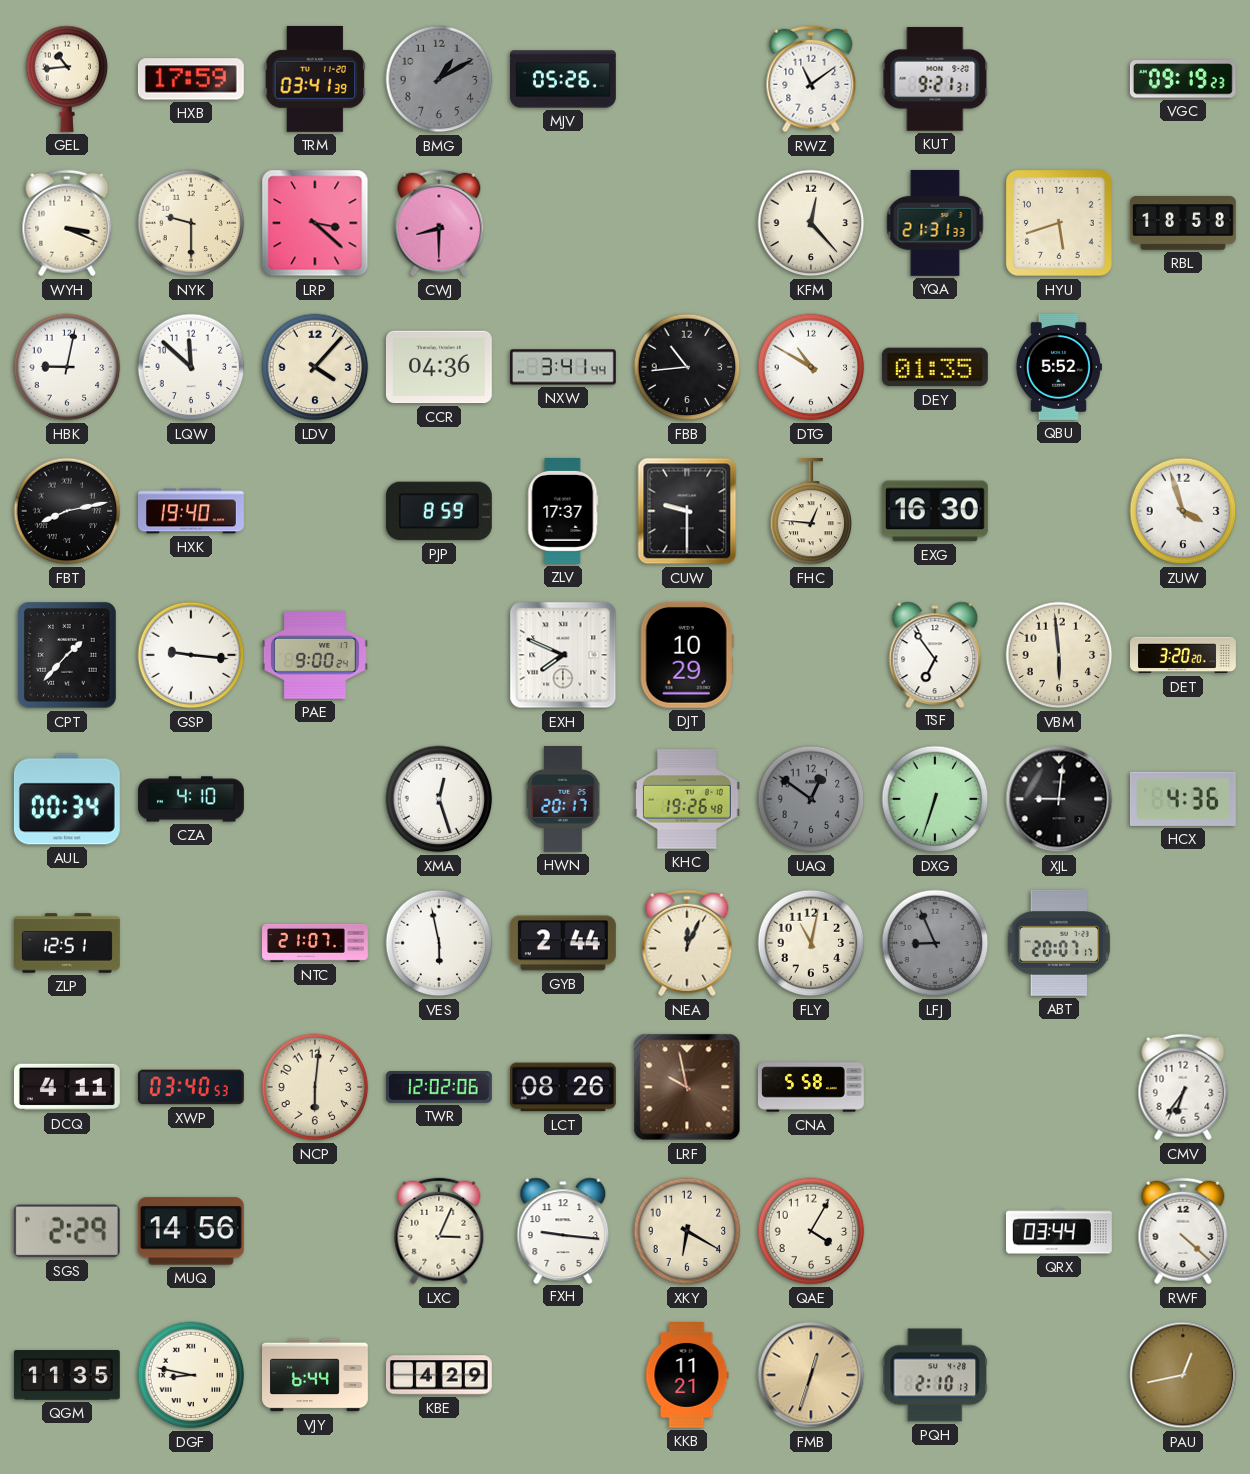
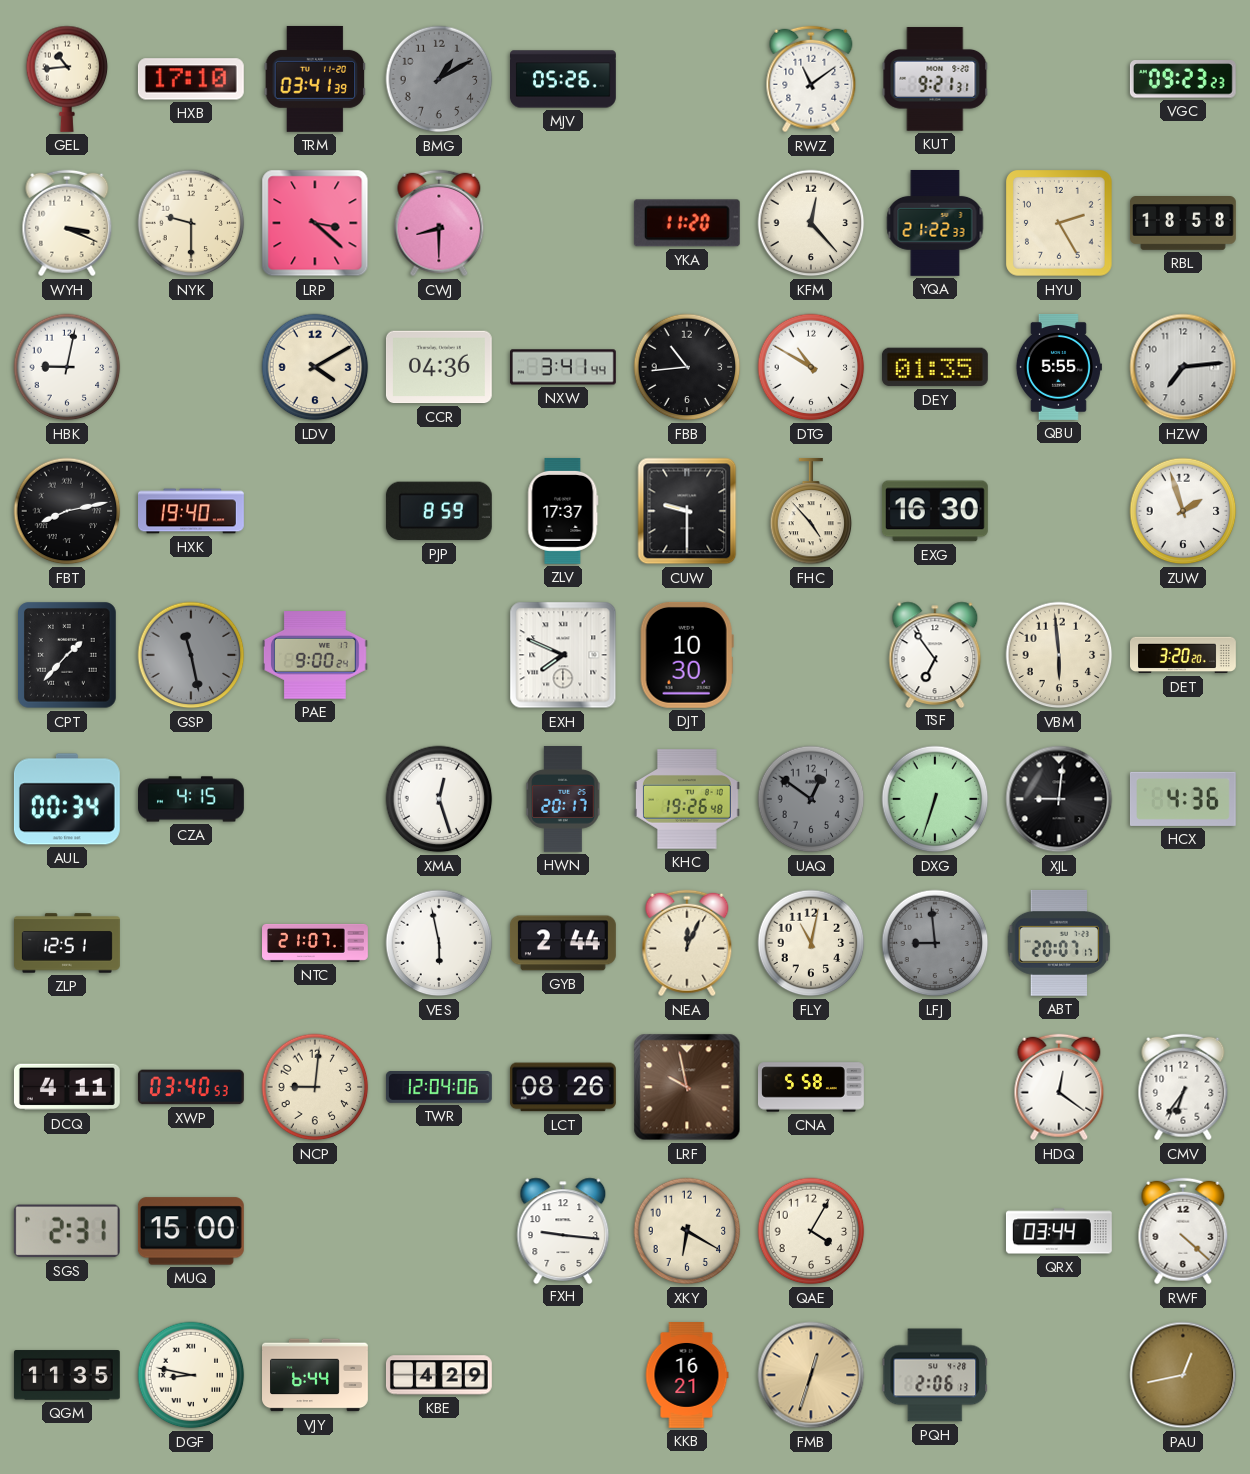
HXB: 17:59 -> 17:10
VGC: 09:19 -> 09:23
YKA: none -> 11:20
YQA: 21:31 -> 21:22
HYU: 5:42 -> 2:25
LQW: 11:52 -> none
LDV: 4:07 -> 4:10
QBU: 5:52 -> 5:55
HZW: none -> 7:14
FHC: 12:46 -> 4:53
ZUW: 3:57 -> 1:57
GSP: 9:16 -> 11:28
GSP dial: white -> grey
DJT: 10:29 -> 10:30
CZA: 4:10 -> 4:15
LFJ: 8:56 -> 8:59
NCP: 6:01 -> 9:01
TWR: 12:02 -> 12:04
HDQ: none -> 12:21
SGS: 2:29 -> 2:31
MUQ: 14:56 -> 15:00
LXC: 3:04 -> none
KKB: 11:21 -> 16:21
PQH: 2:10 -> 2:06
